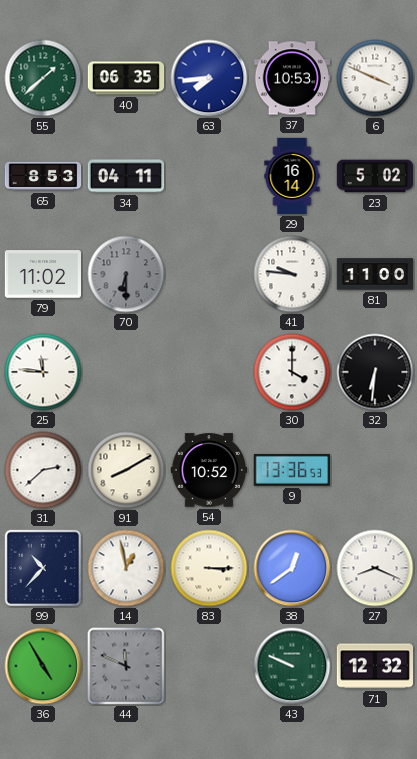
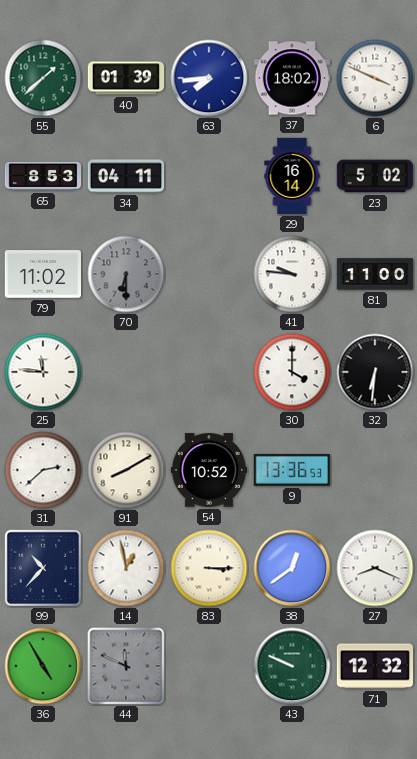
40: 06:35 -> 01:39
37: 10:53 -> 18:02
